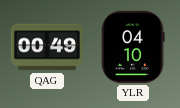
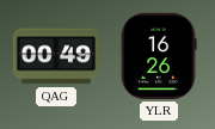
YLR: 04:10 -> 16:26
